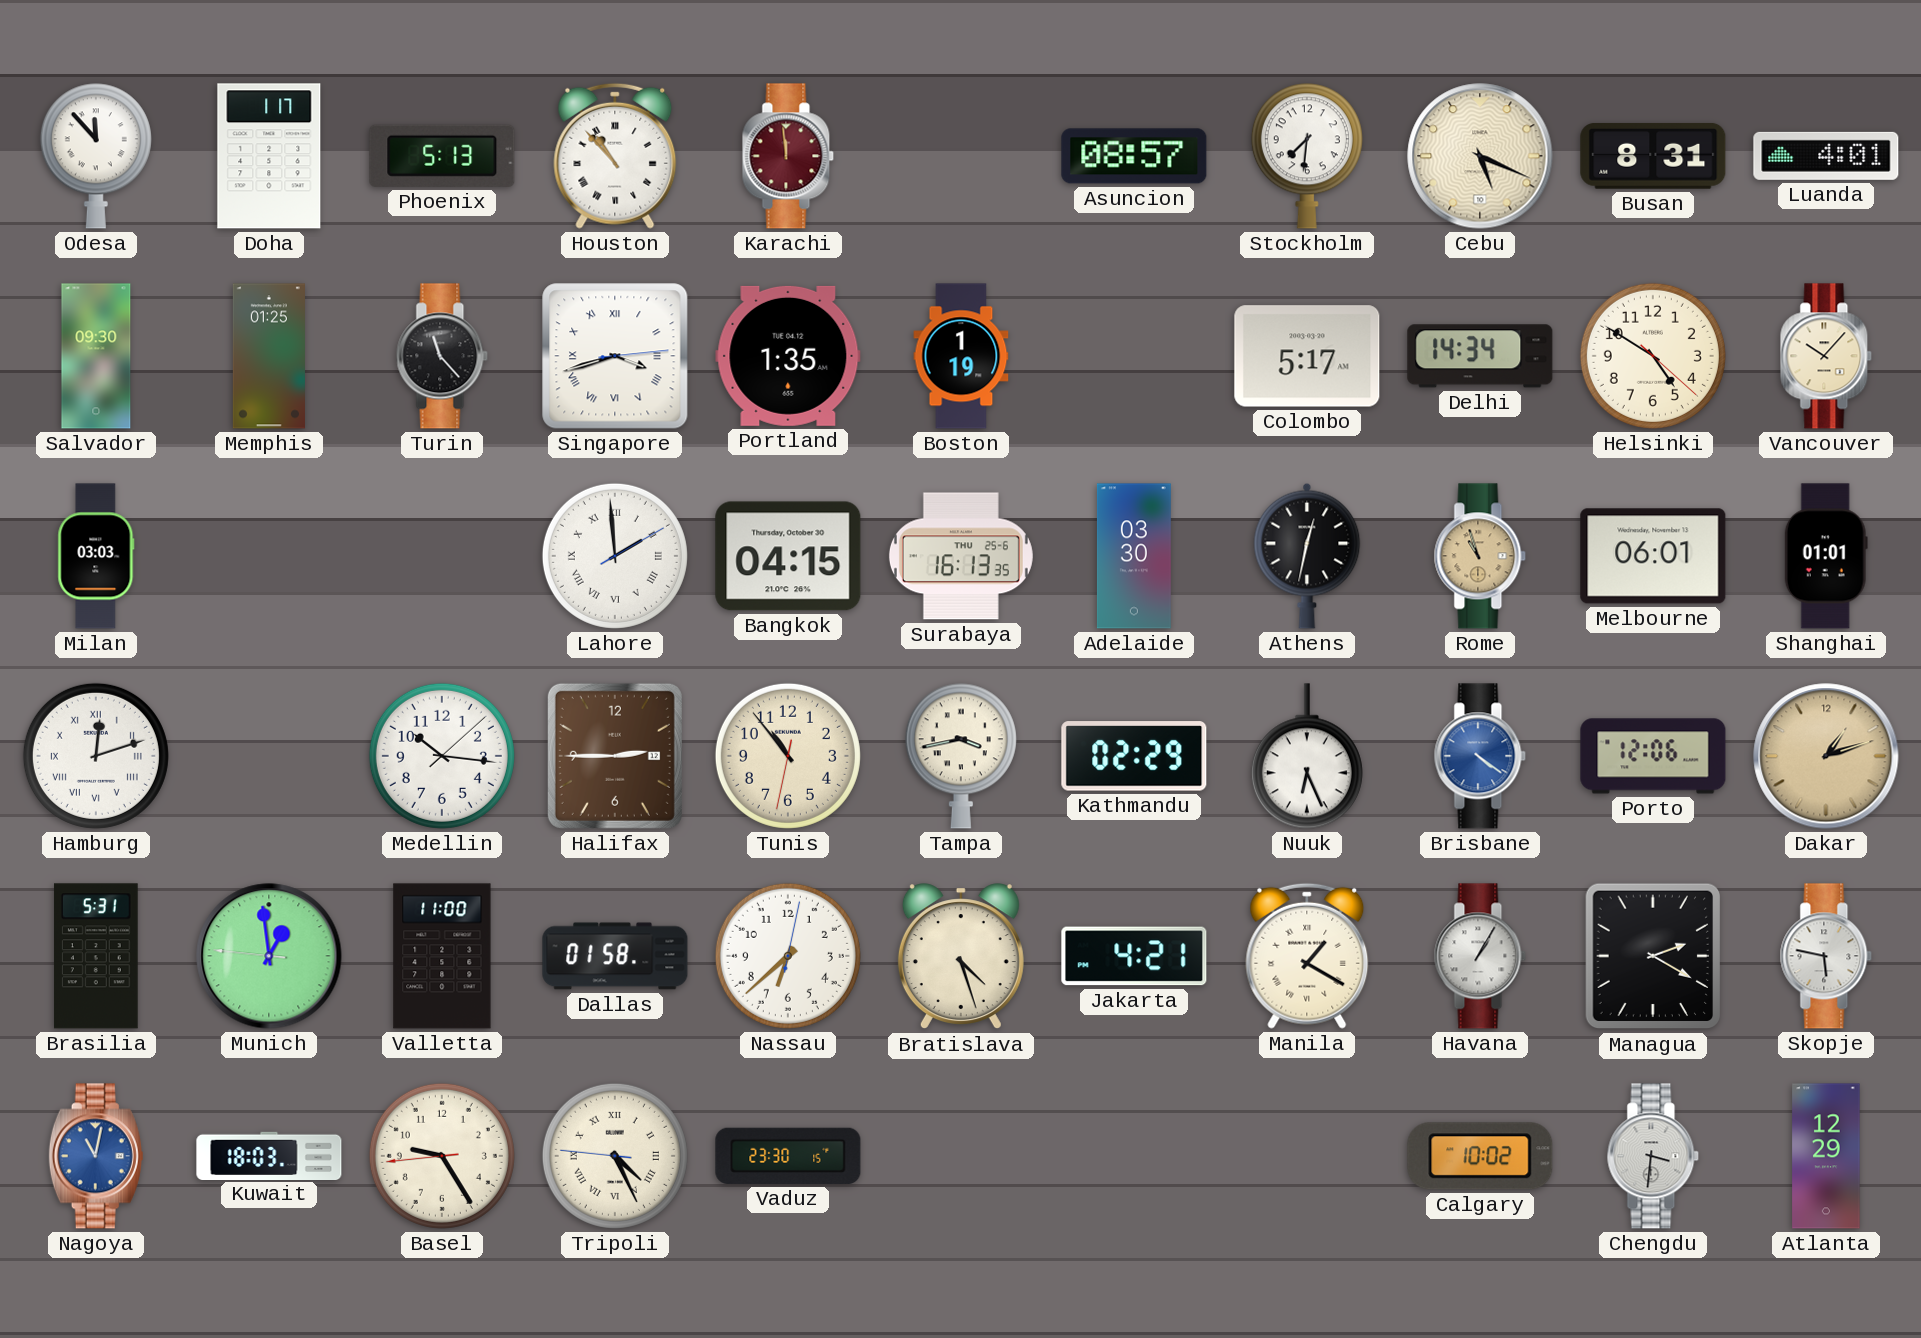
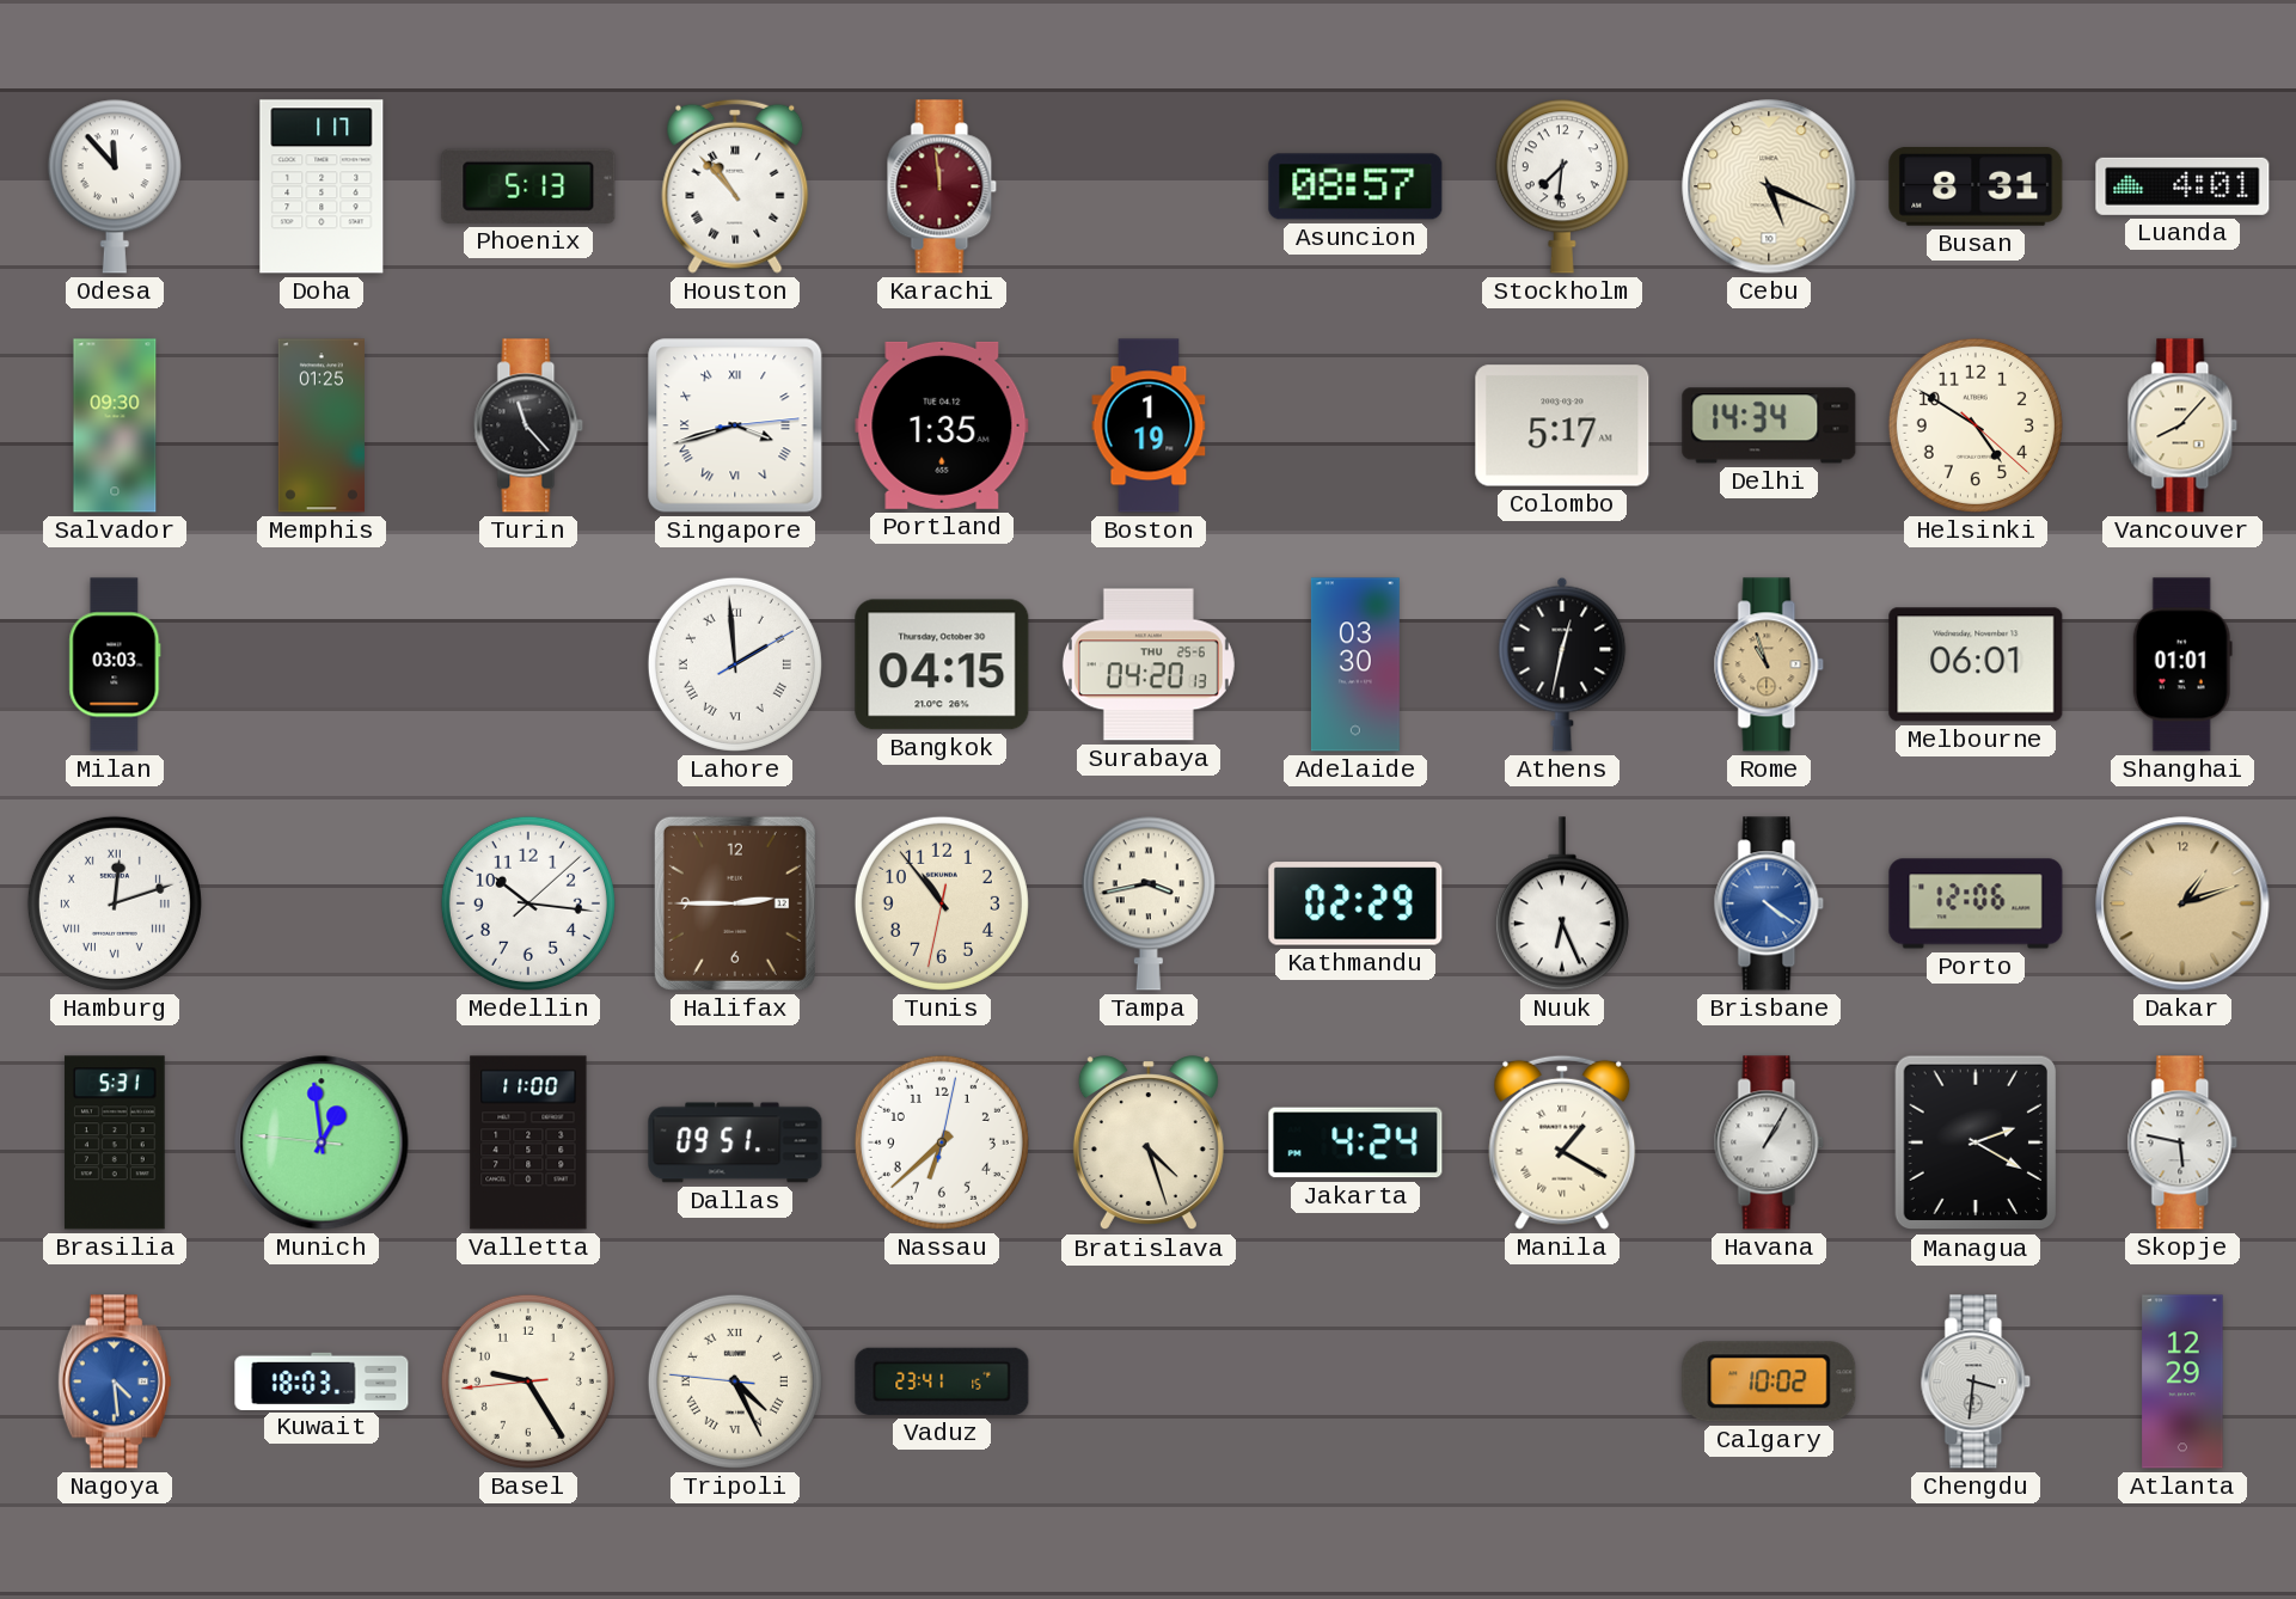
Vancouver: 10:07 -> 8:07
Surabaya: 16:13 -> 04:20
Dallas: 01:58 -> 09:51
Jakarta: 4:21 -> 4:24
Nagoya: 11:02 -> 4:29
Vaduz: 23:30 -> 23:41
